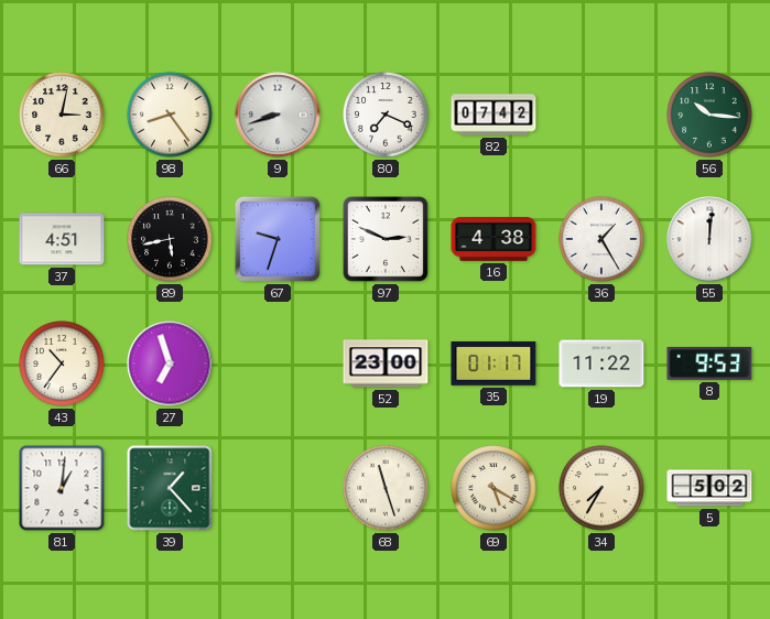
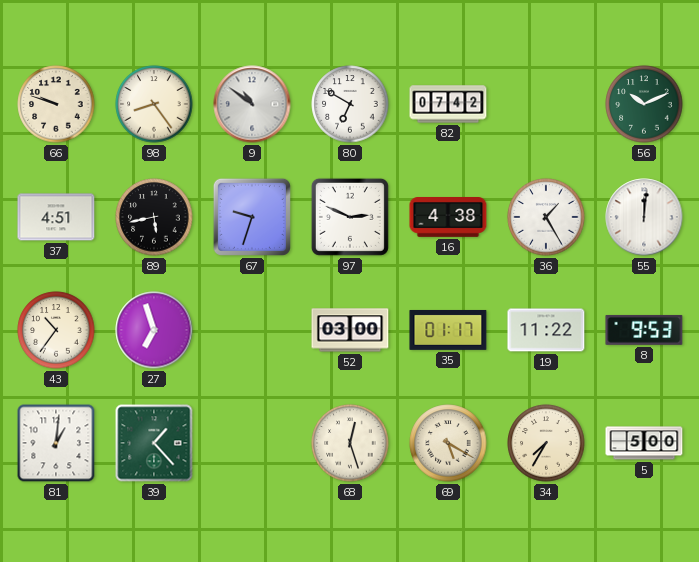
66: 3:02 -> 9:48
9: 8:42 -> 10:51
80: 7:19 -> 6:50
56: 10:16 -> 10:11
52: 23:00 -> 03:00
68: 11:27 -> 12:27
5: 5:02 -> 5:00
